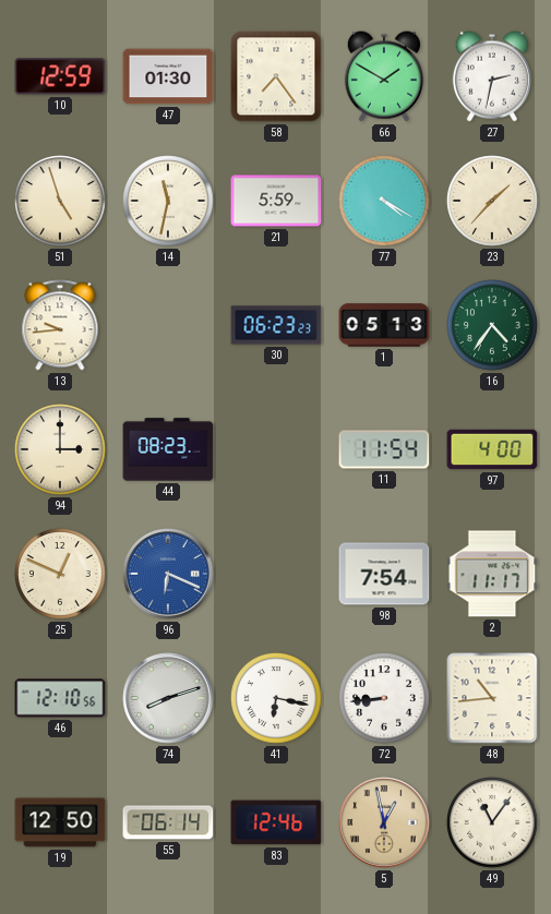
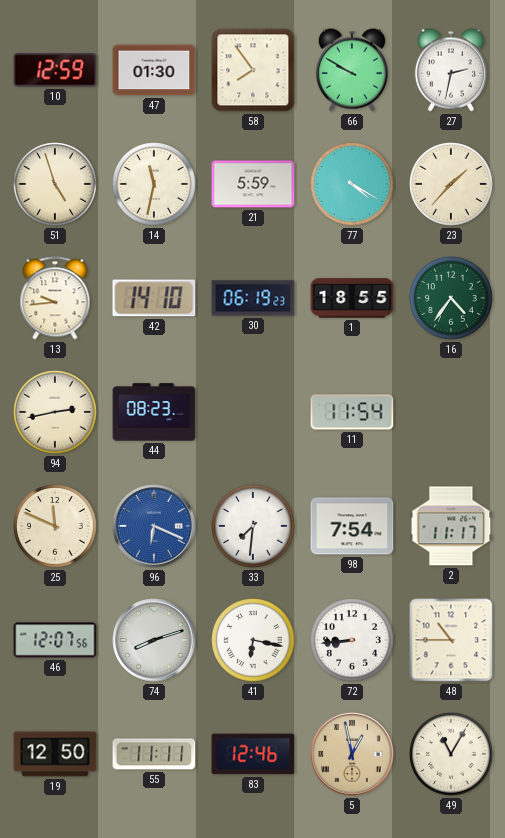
58: 7:24 -> 7:54
66: 1:50 -> 9:50
42: none -> 14:10
30: 06:23 -> 06:19
1: 05:13 -> 18:55
94: 3:00 -> 2:43
97: 4:00 -> none
25: 12:49 -> 11:49
33: none -> 7:31
46: 12:10 -> 12:07
48: 10:44 -> 10:45
55: 06:14 -> 11:11
49: 11:06 -> 11:05
